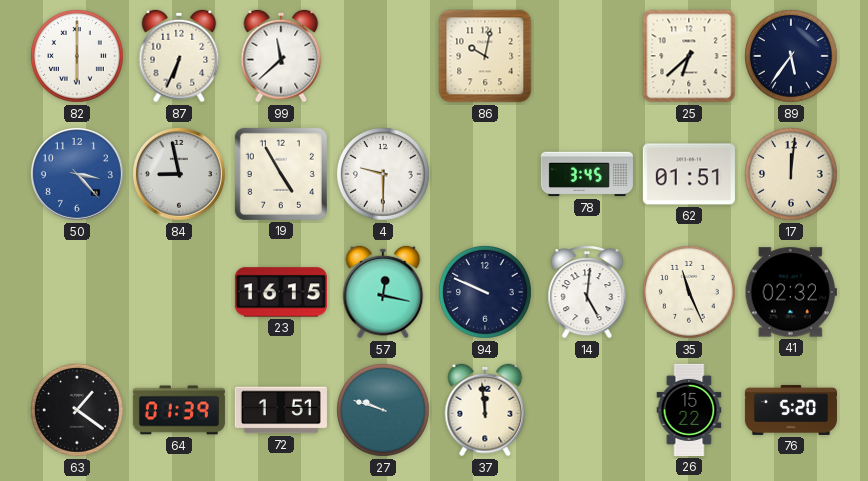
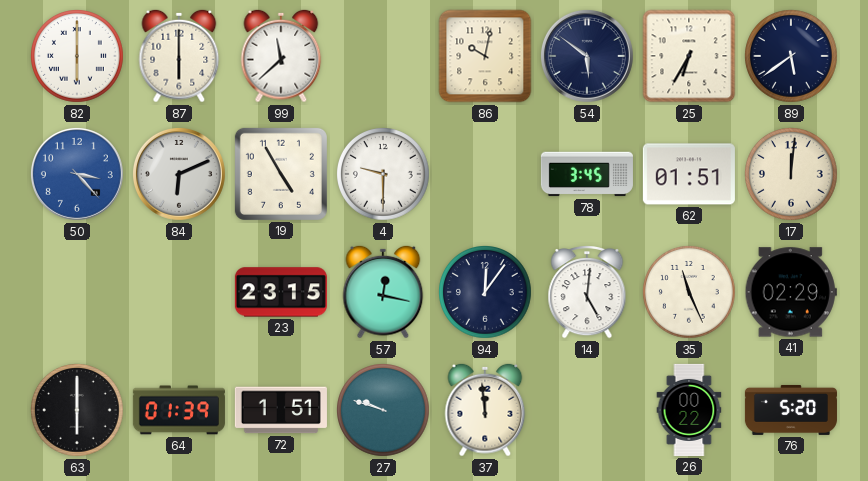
87: 6:34 -> 6:00
54: none -> 5:51
25: 6:38 -> 6:35
89: 5:36 -> 5:39
84: 8:58 -> 6:11
23: 16:15 -> 23:15
94: 9:49 -> 12:06
41: 02:32 -> 02:29
63: 1:21 -> 6:00
26: 15:22 -> 00:22
